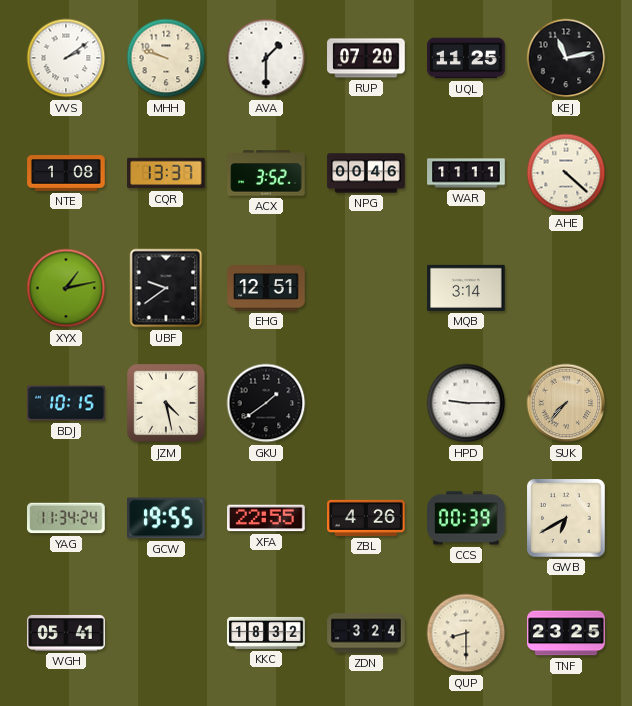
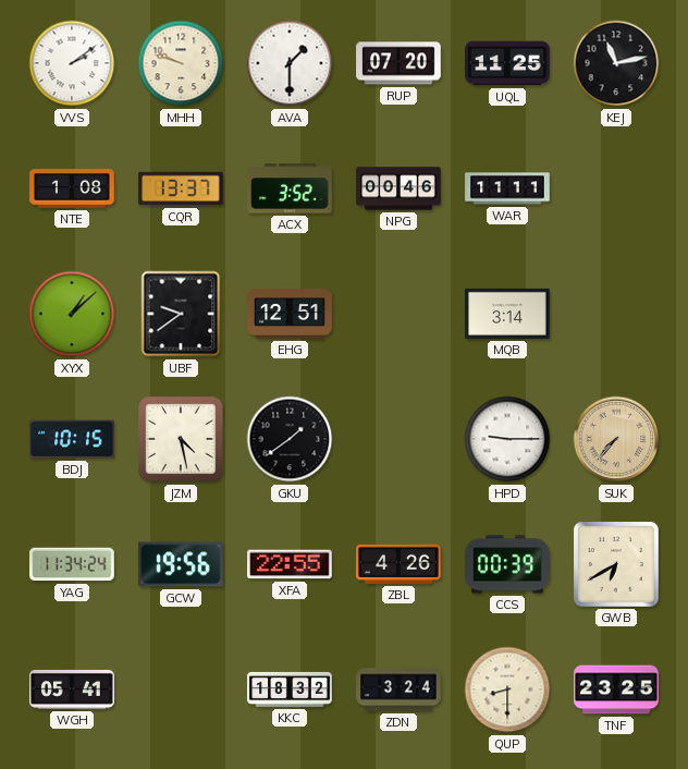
AHE: 4:22 -> none
XYX: 1:13 -> 1:08
GCW: 19:55 -> 19:56
